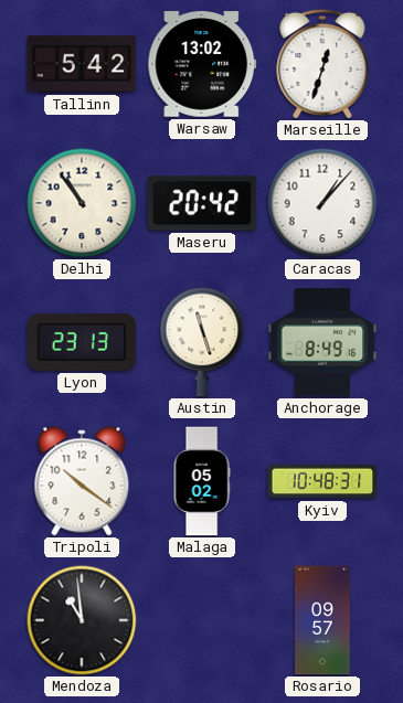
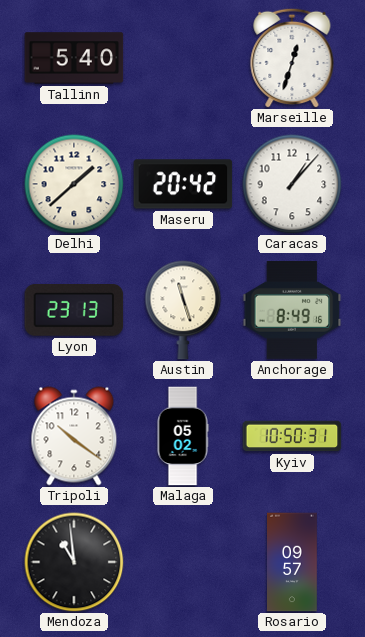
Tallinn: 5:42 -> 5:40
Warsaw: 13:02 -> none
Delhi: 10:54 -> 1:38
Kyiv: 10:48 -> 10:50
